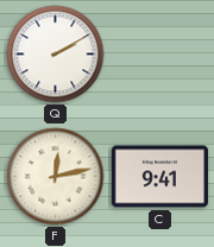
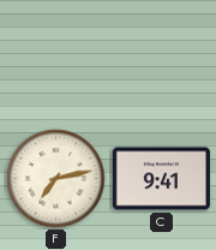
Q: 2:10 -> none
F: 12:13 -> 7:13
